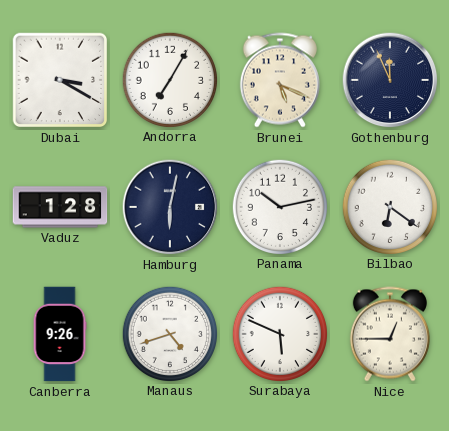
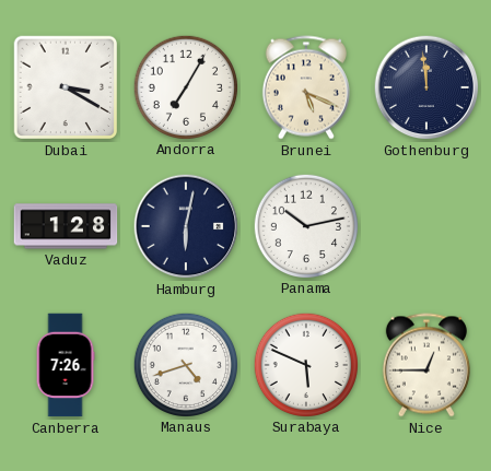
Gothenburg: 11:56 -> 11:59
Bilbao: 6:21 -> none
Canberra: 9:26 -> 7:26
